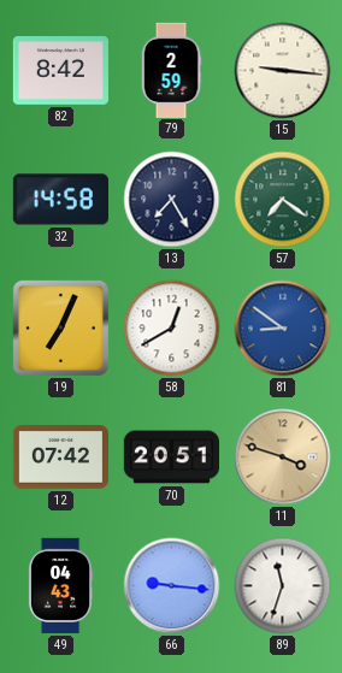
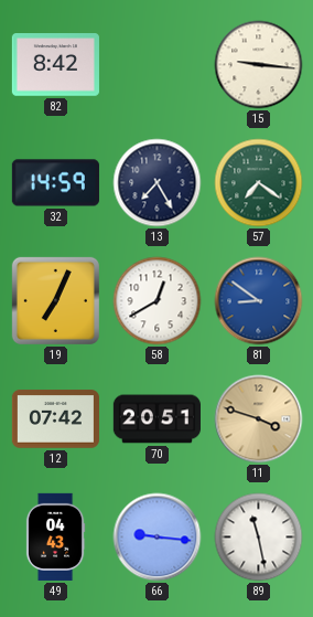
79: 2:59 -> none
32: 14:58 -> 14:59
89: 11:33 -> 11:28
